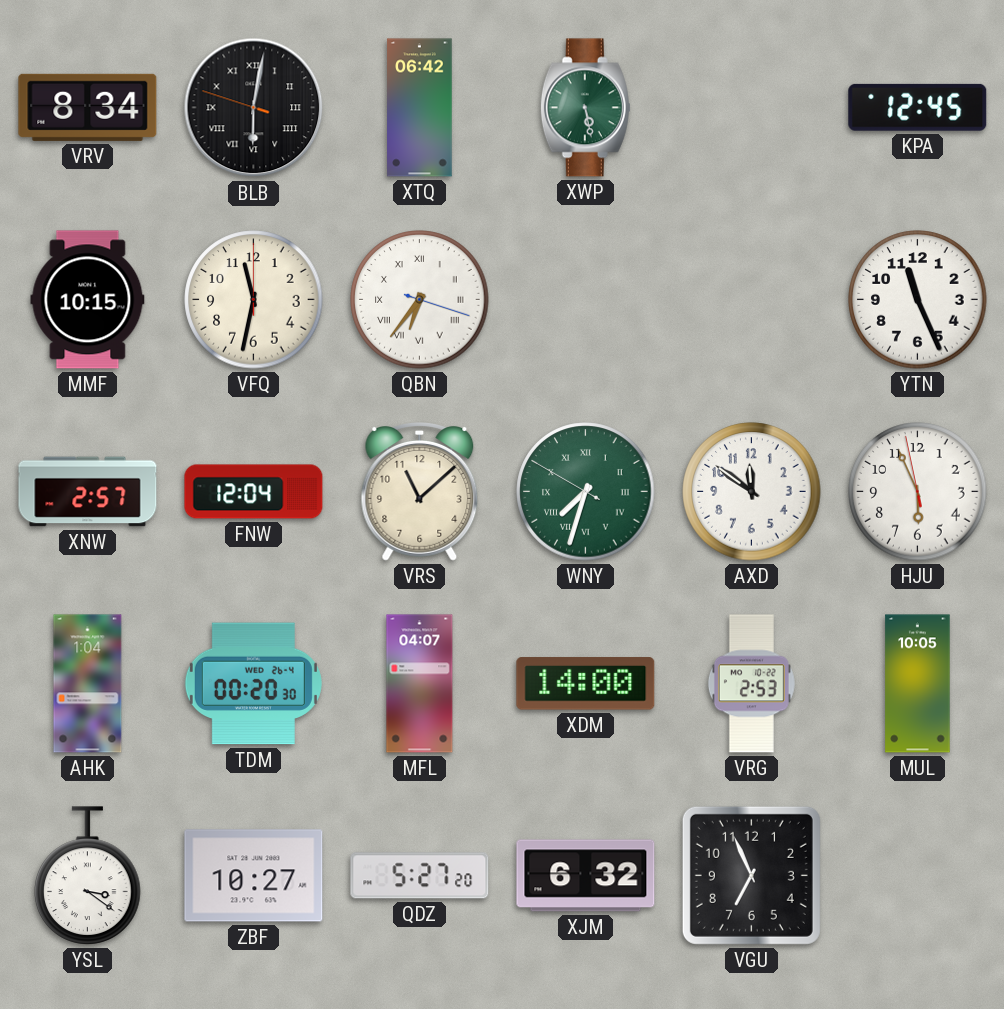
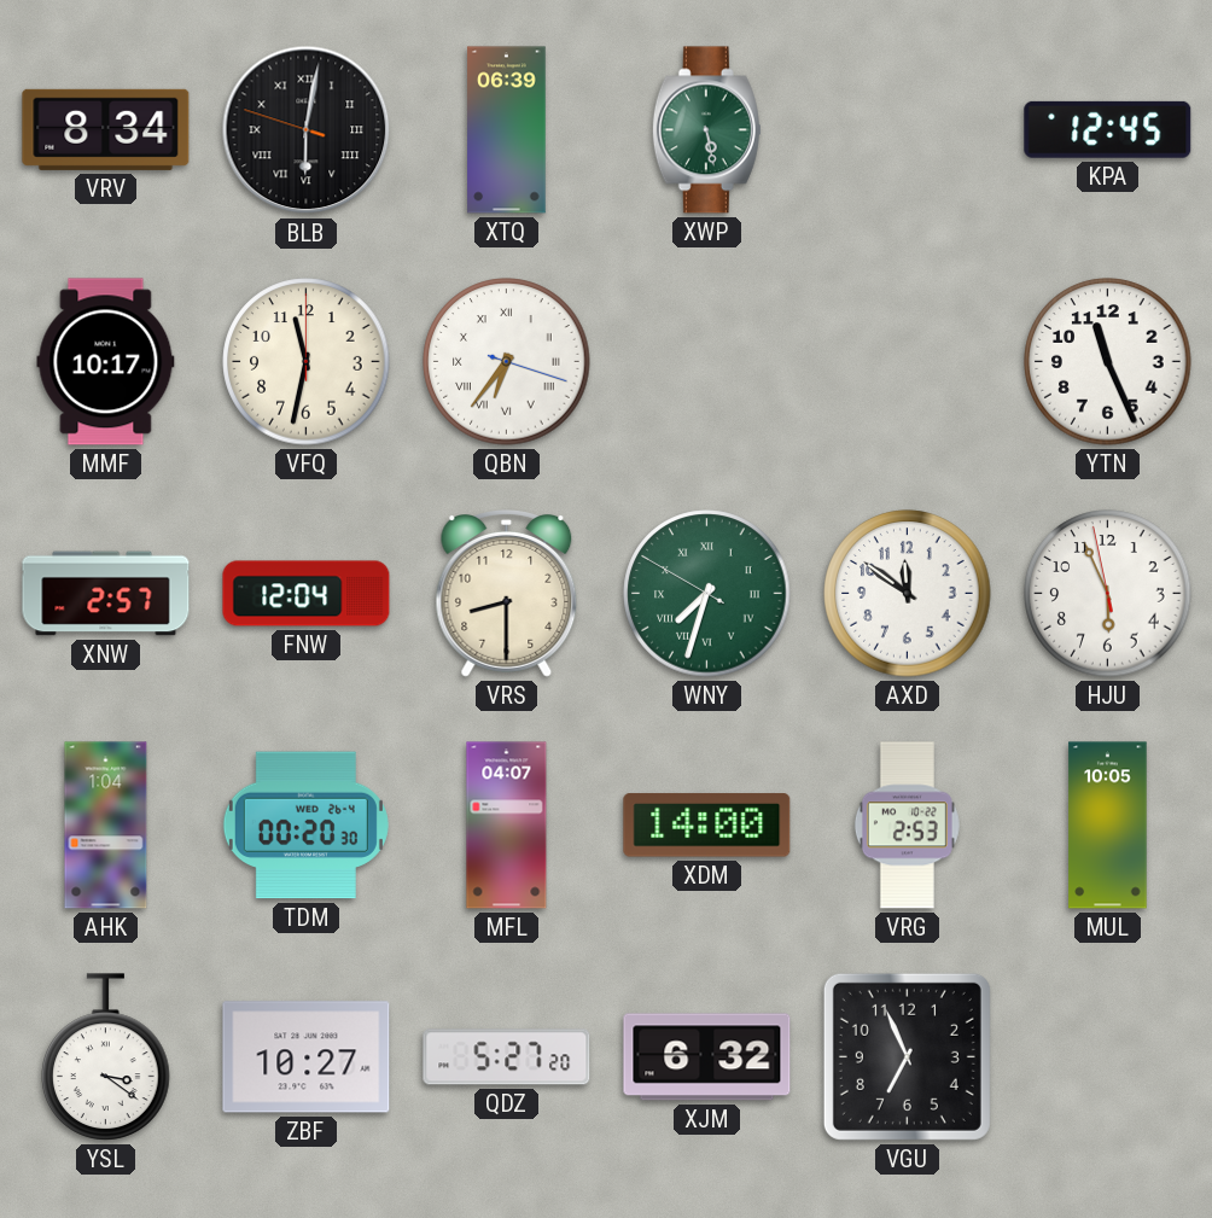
XTQ: 06:42 -> 06:39
MMF: 10:15 -> 10:17
VRS: 11:08 -> 8:30
